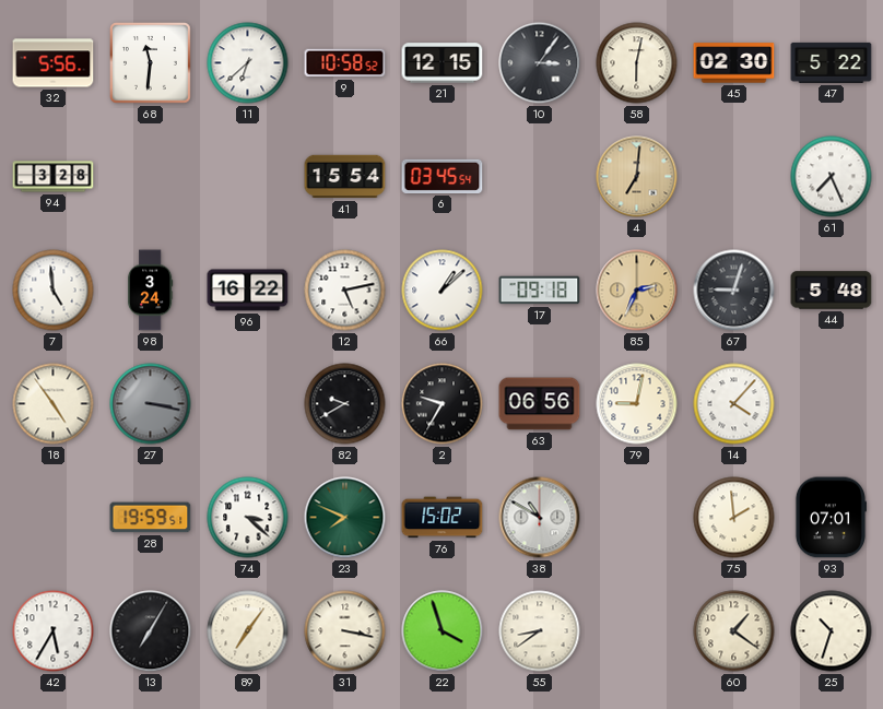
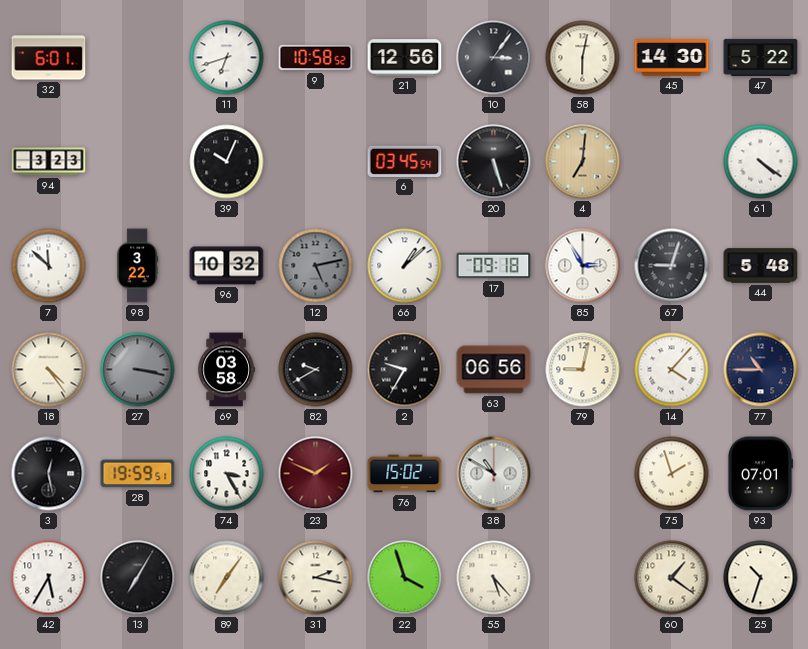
32: 5:56 -> 6:01
68: 11:31 -> none
11: 6:38 -> 6:42
21: 12:15 -> 12:56
45: 02:30 -> 14:30
94: 3:28 -> 3:23
39: none -> 10:04
41: 15:54 -> none
20: none -> 5:27
61: 7:26 -> 4:21
7: 4:59 -> 11:52
98: 3:24 -> 3:22
96: 16:22 -> 10:32
12 dial: white -> grey
85: 2:34 -> 2:55
85 dial: champagne -> white
18: 4:54 -> 4:24
69: none -> 03:58
77: none -> 10:45
3: none -> 12:28
74: 3:22 -> 3:25
23: 7:49 -> 1:49
23 dial: green -> burgundy
75: 1:59 -> 1:57
31: 3:17 -> 2:17
55: 8:39 -> 5:23
